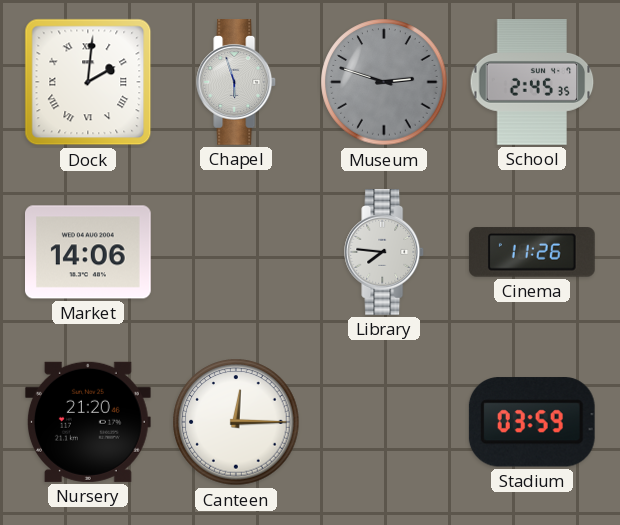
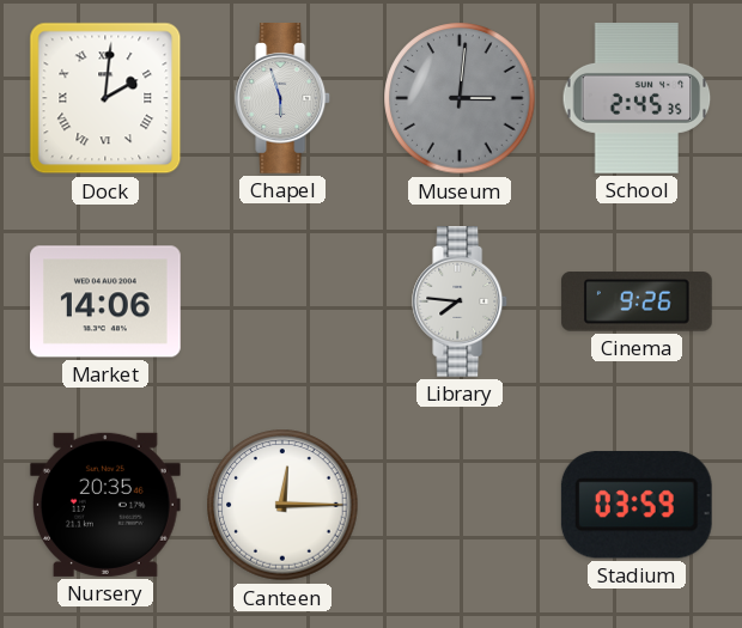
Museum: 2:48 -> 3:01
Cinema: 11:26 -> 9:26
Nursery: 21:20 -> 20:35
